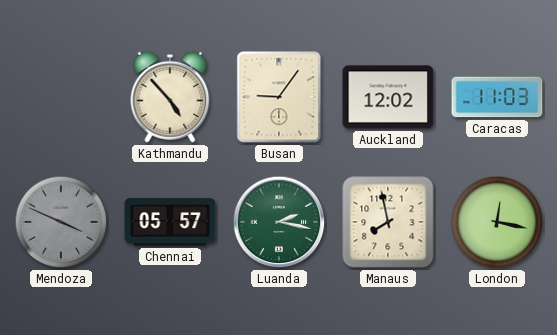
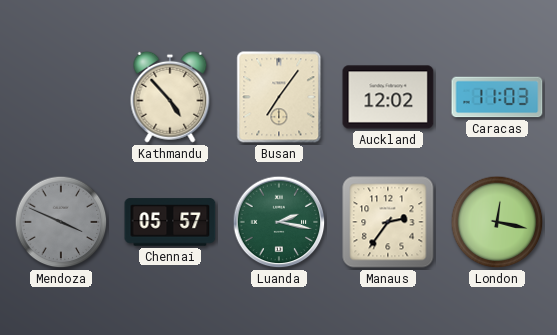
Busan: 9:06 -> 7:06
Manaus: 7:58 -> 2:36
